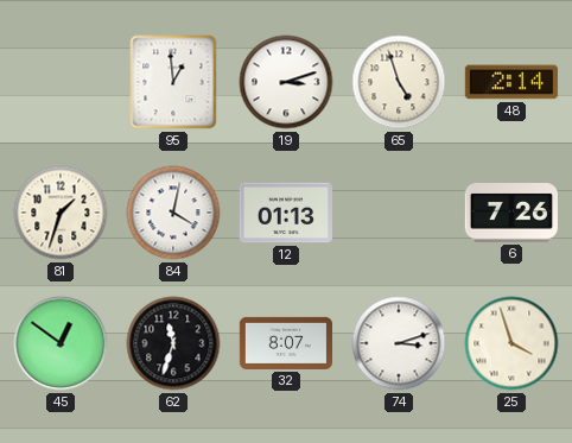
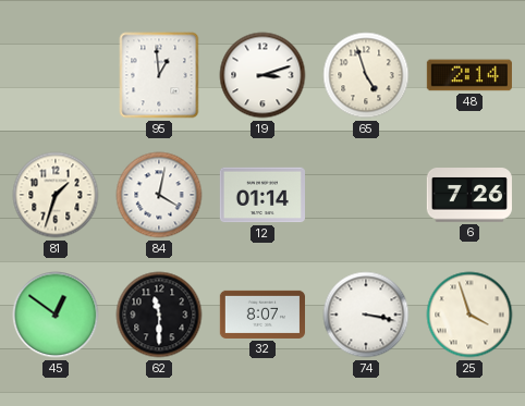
12: 01:13 -> 01:14
62: 11:33 -> 11:30
74: 3:12 -> 3:17
